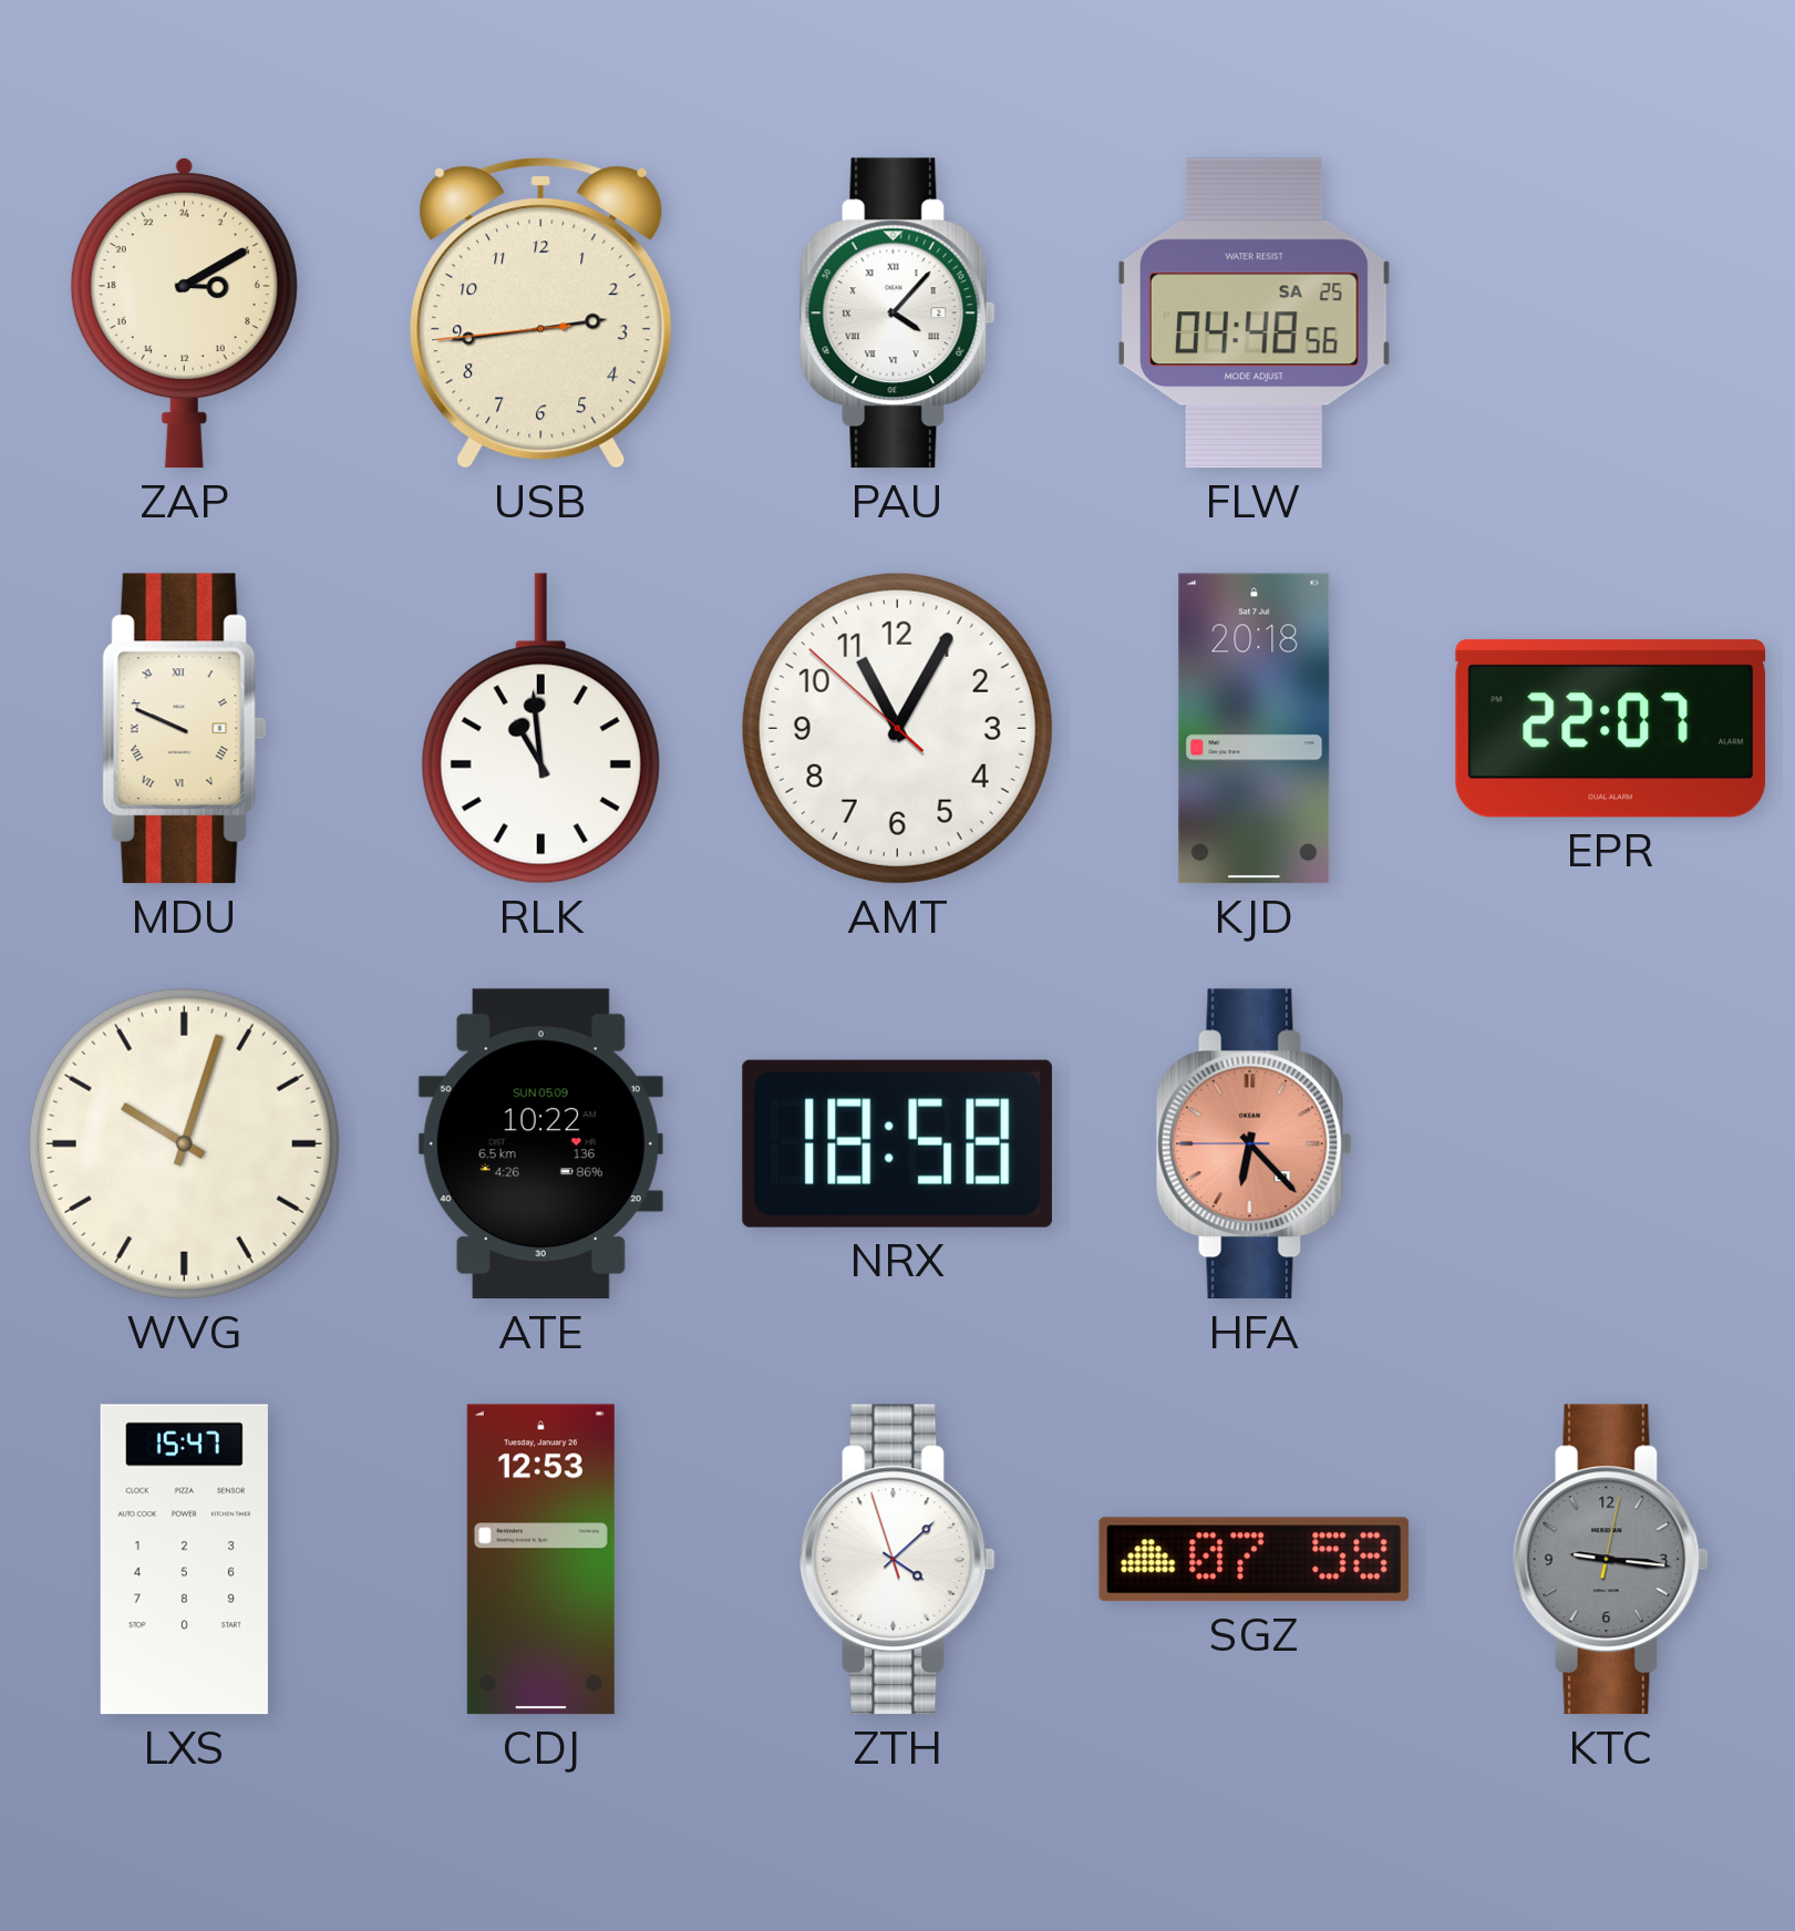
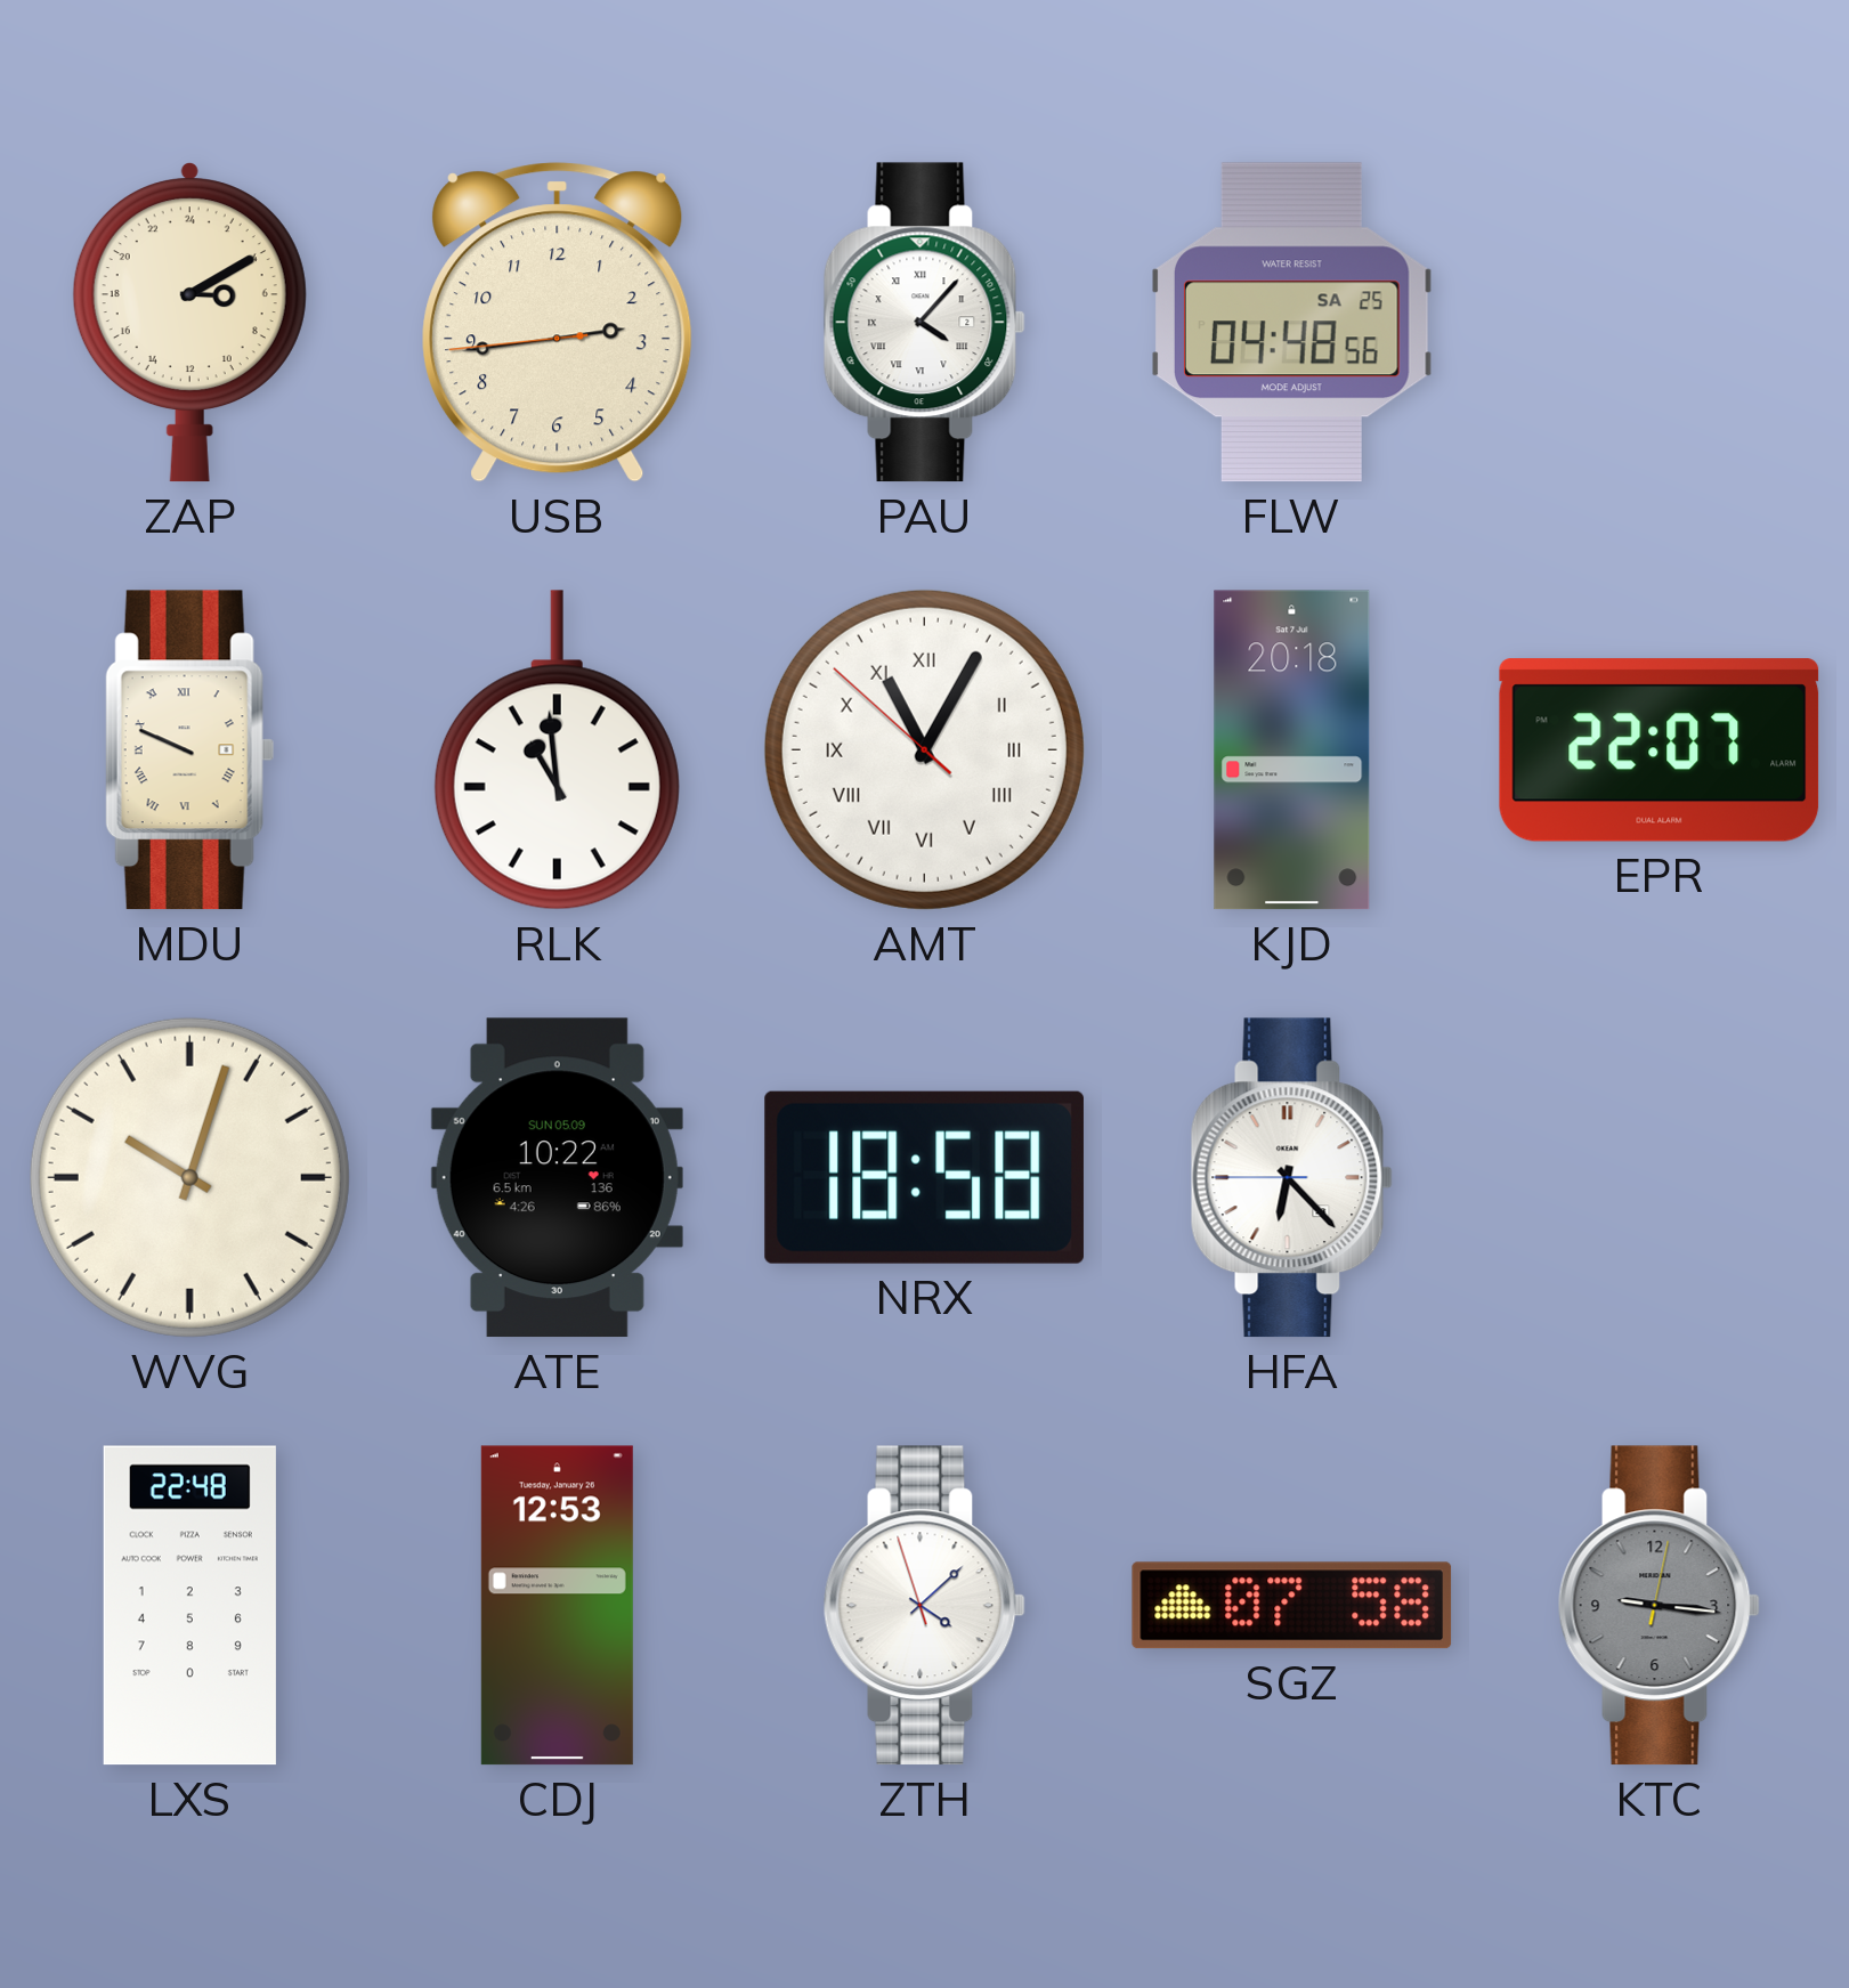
AMT numerals: Arabic -> Roman
HFA dial: salmon -> white
LXS: 15:47 -> 22:48
